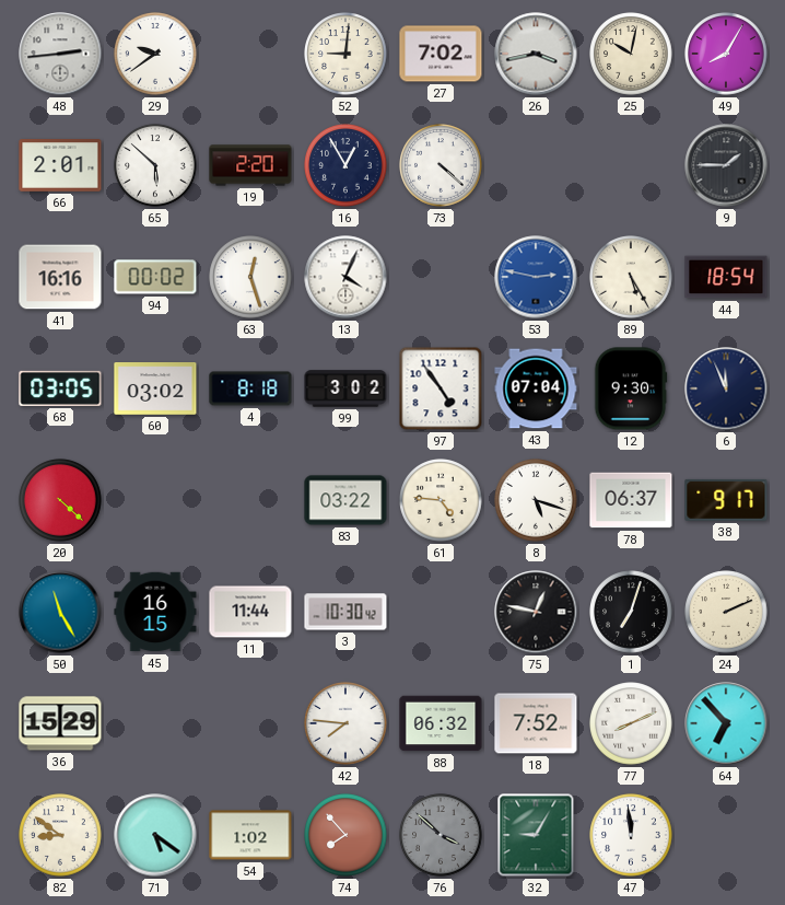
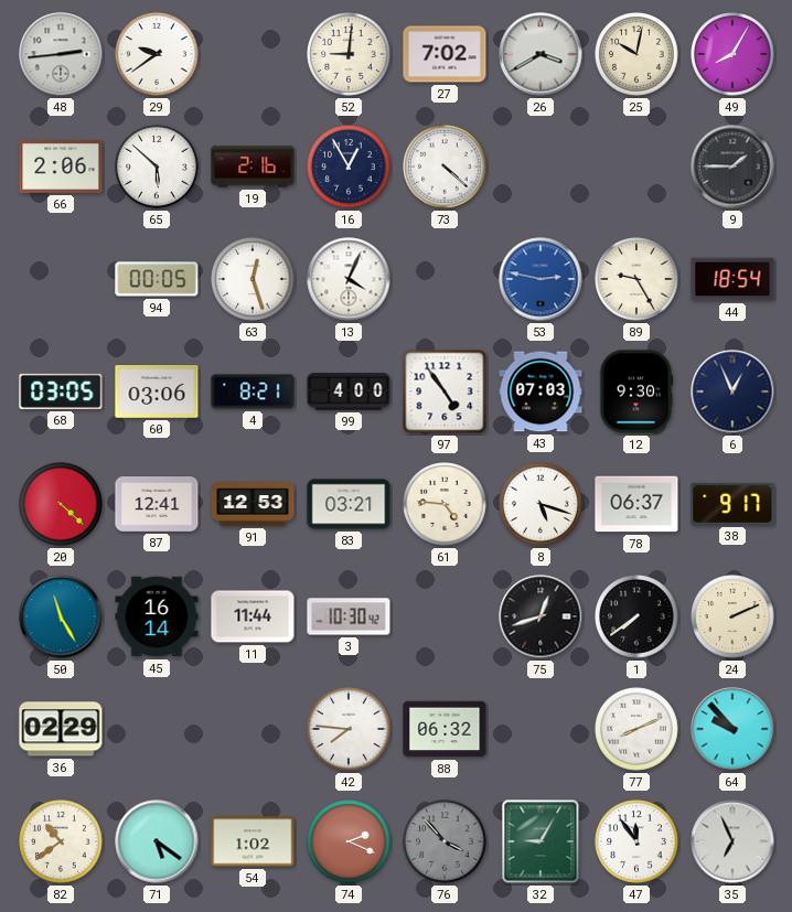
26: 3:43 -> 3:40
66: 2:01 -> 2:06
19: 2:20 -> 2:16
41: 16:16 -> none
94: 00:02 -> 00:05
89: 5:25 -> 9:25
60: 03:02 -> 03:06
4: 8:18 -> 8:21
99: 3:02 -> 4:00
43: 07:04 -> 07:03
6: 11:56 -> 12:56
87: none -> 12:41
91: none -> 12:53
83: 03:22 -> 03:21
45: 16:15 -> 16:14
75: 12:47 -> 12:42
1: 7:03 -> 7:39
36: 15:29 -> 02:29
18: 7:52 -> none
64: 6:53 -> 9:53
82: 8:51 -> 10:39
74: 7:53 -> 2:19
76: 3:52 -> 3:53
47: 11:59 -> 11:54
35: none -> 6:56
